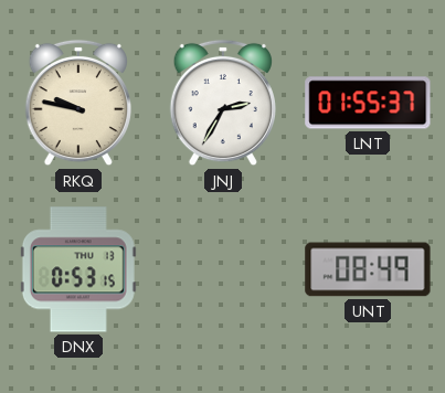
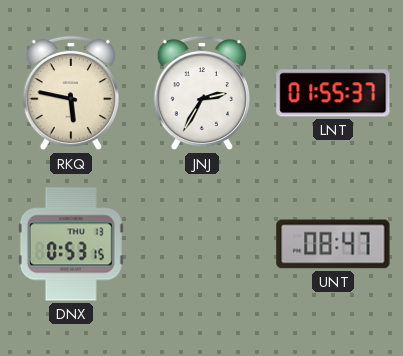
RKQ: 9:47 -> 5:47
UNT: 08:49 -> 08:47
